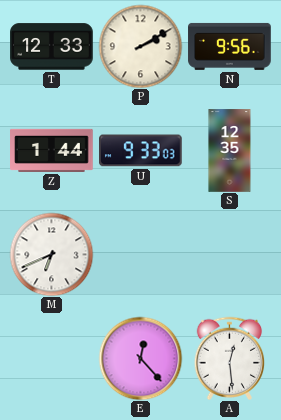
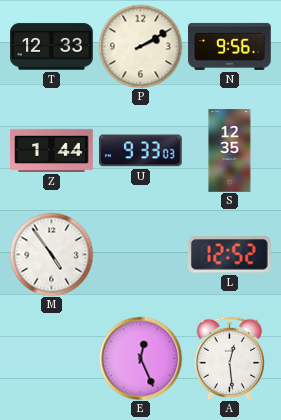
M: 6:41 -> 4:54
L: none -> 12:52
E: 12:23 -> 12:26
